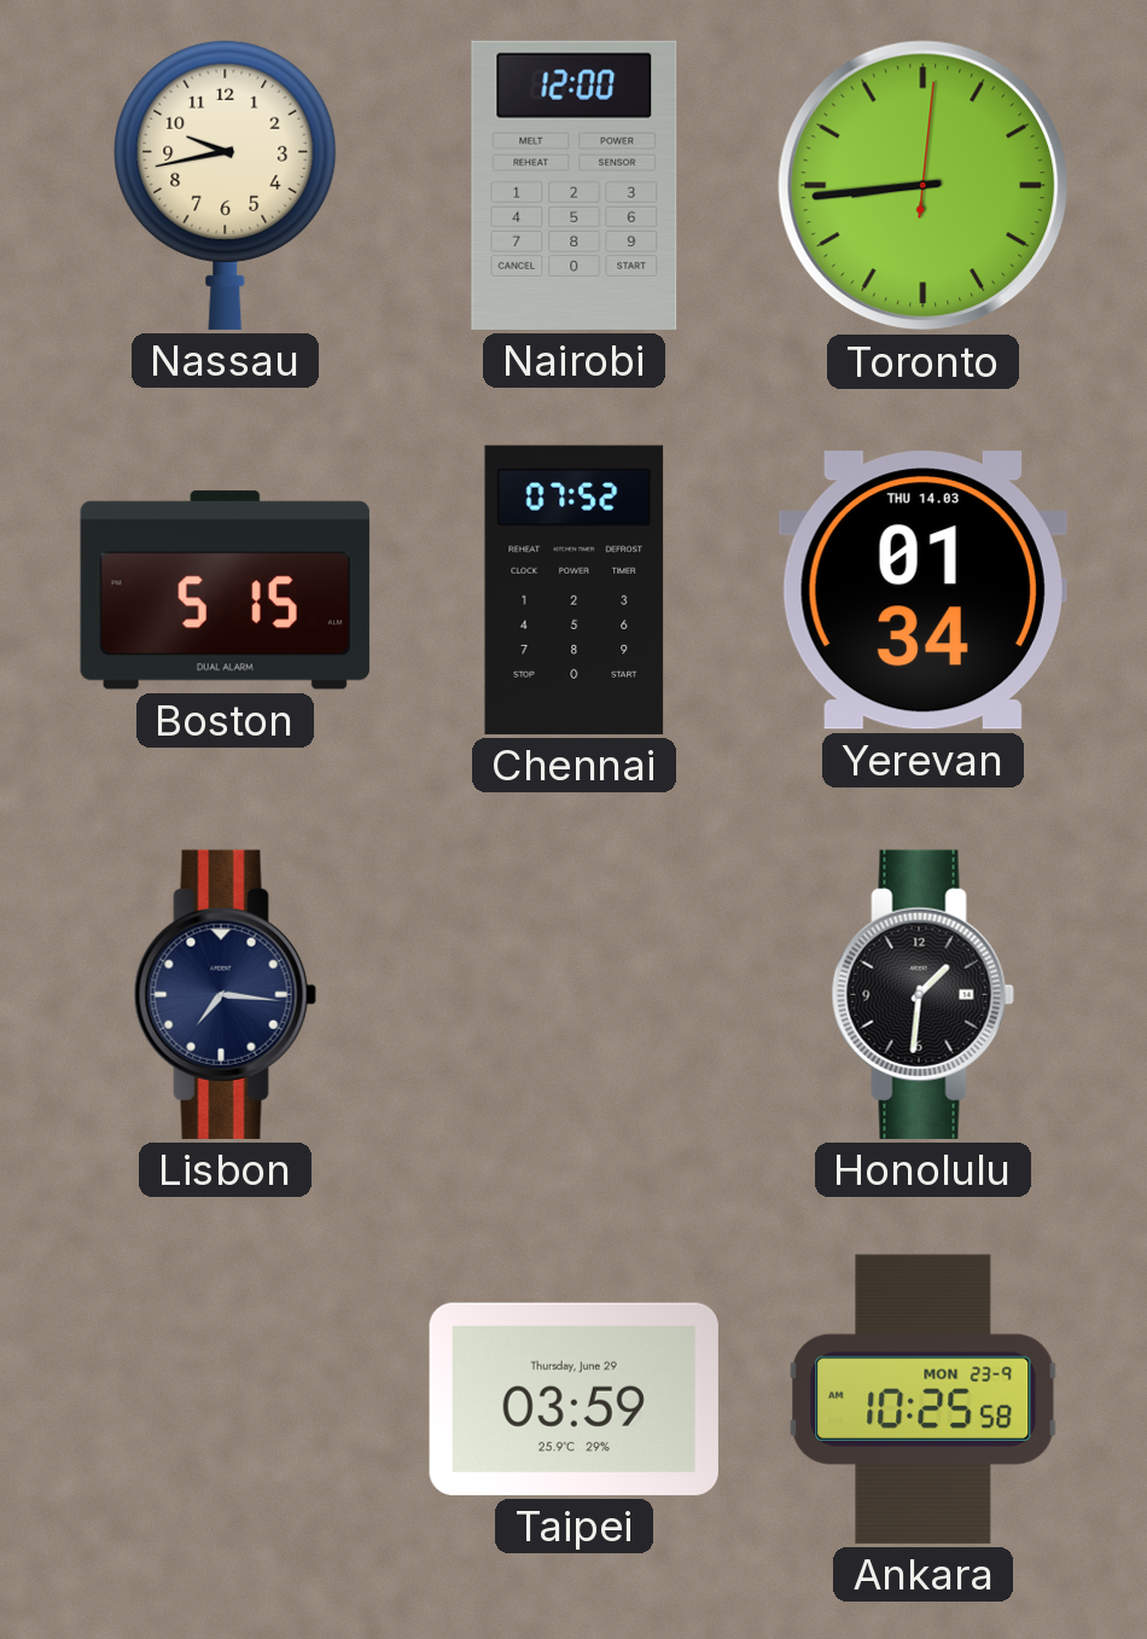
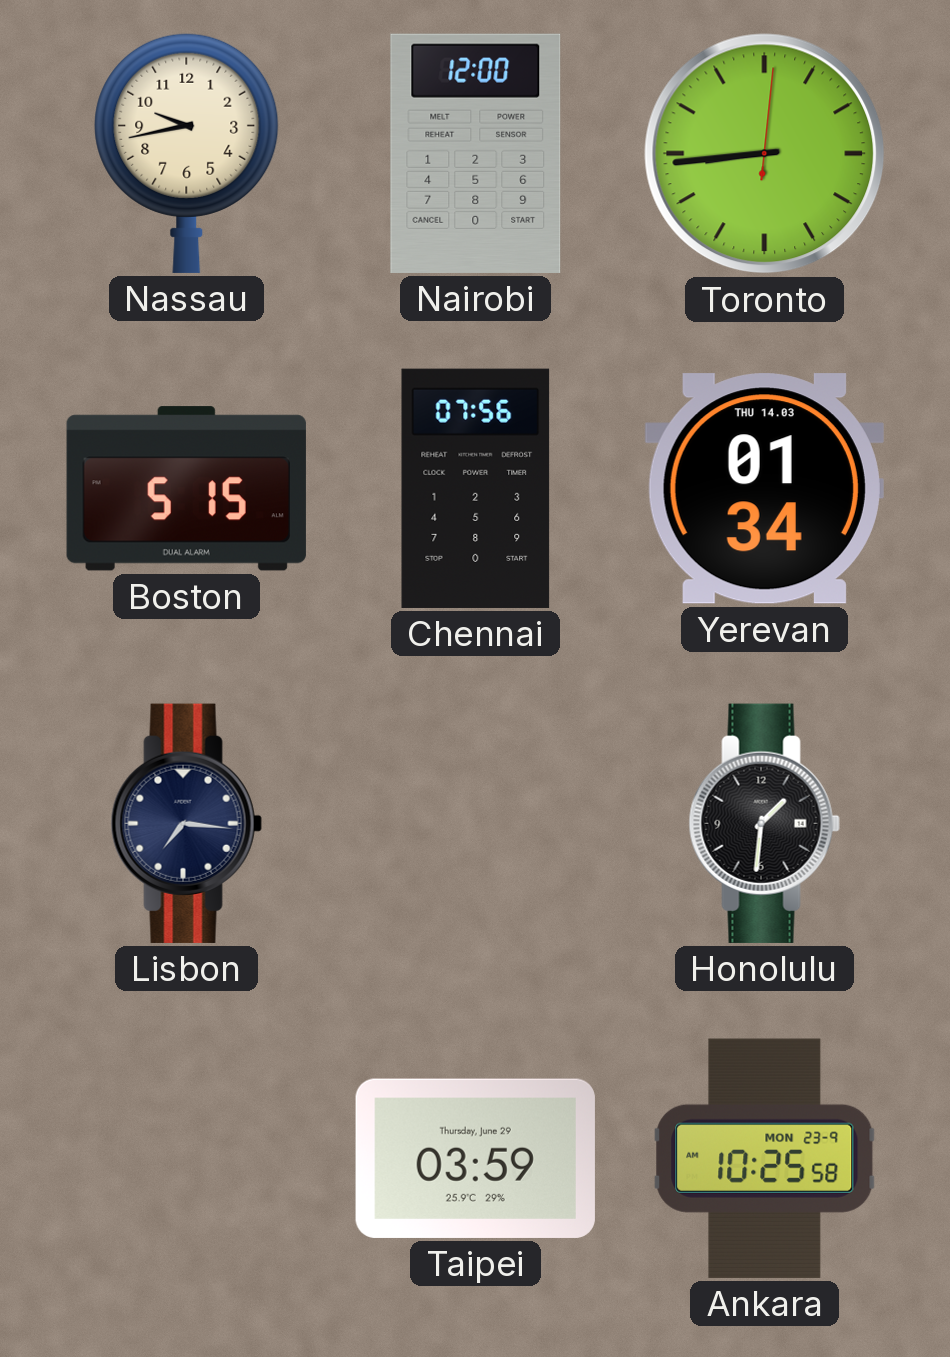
Chennai: 07:52 -> 07:56
